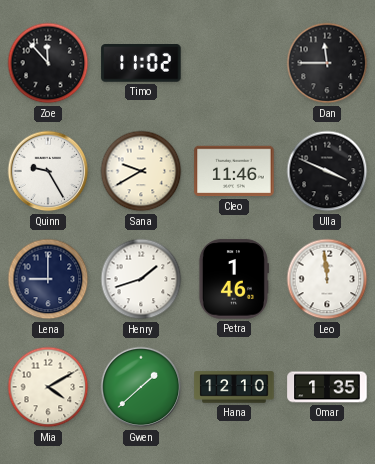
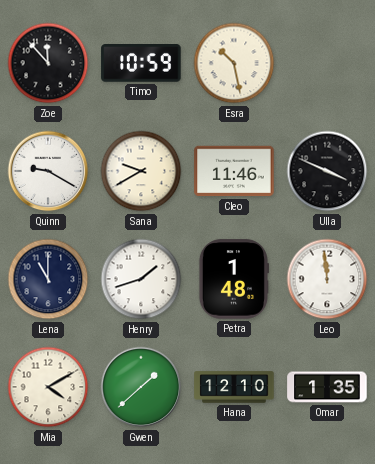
Timo: 11:02 -> 10:59
Esra: none -> 10:28
Dan: 11:45 -> none
Quinn: 9:25 -> 9:20
Lena: 9:00 -> 11:00
Petra: 1:46 -> 1:48
